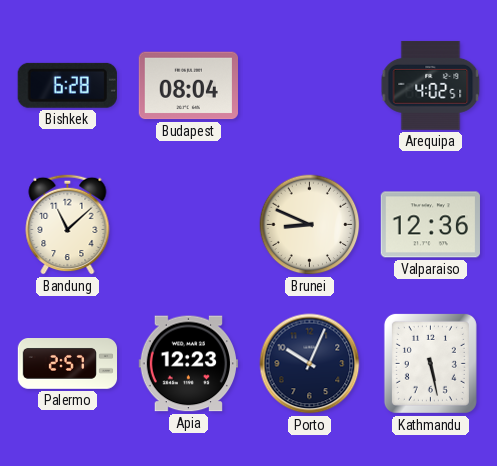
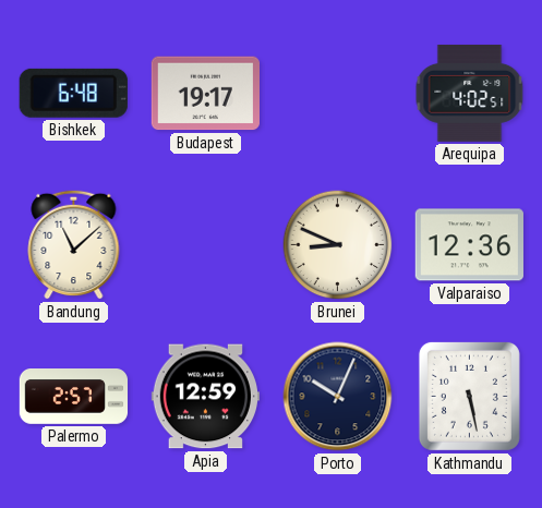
Bishkek: 6:28 -> 6:48
Budapest: 08:04 -> 19:17
Apia: 12:23 -> 12:59
